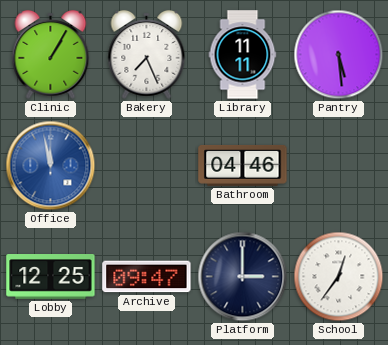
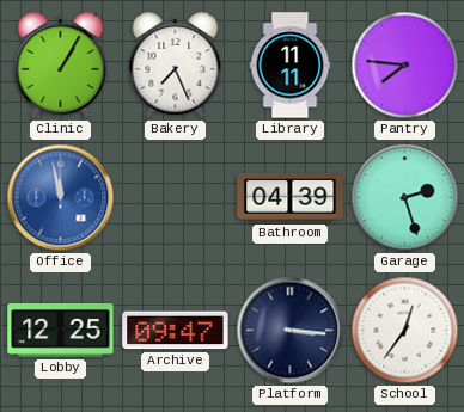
Pantry: 5:29 -> 7:46
Bathroom: 04:46 -> 04:39
Garage: none -> 2:27
Platform: 3:00 -> 3:16
